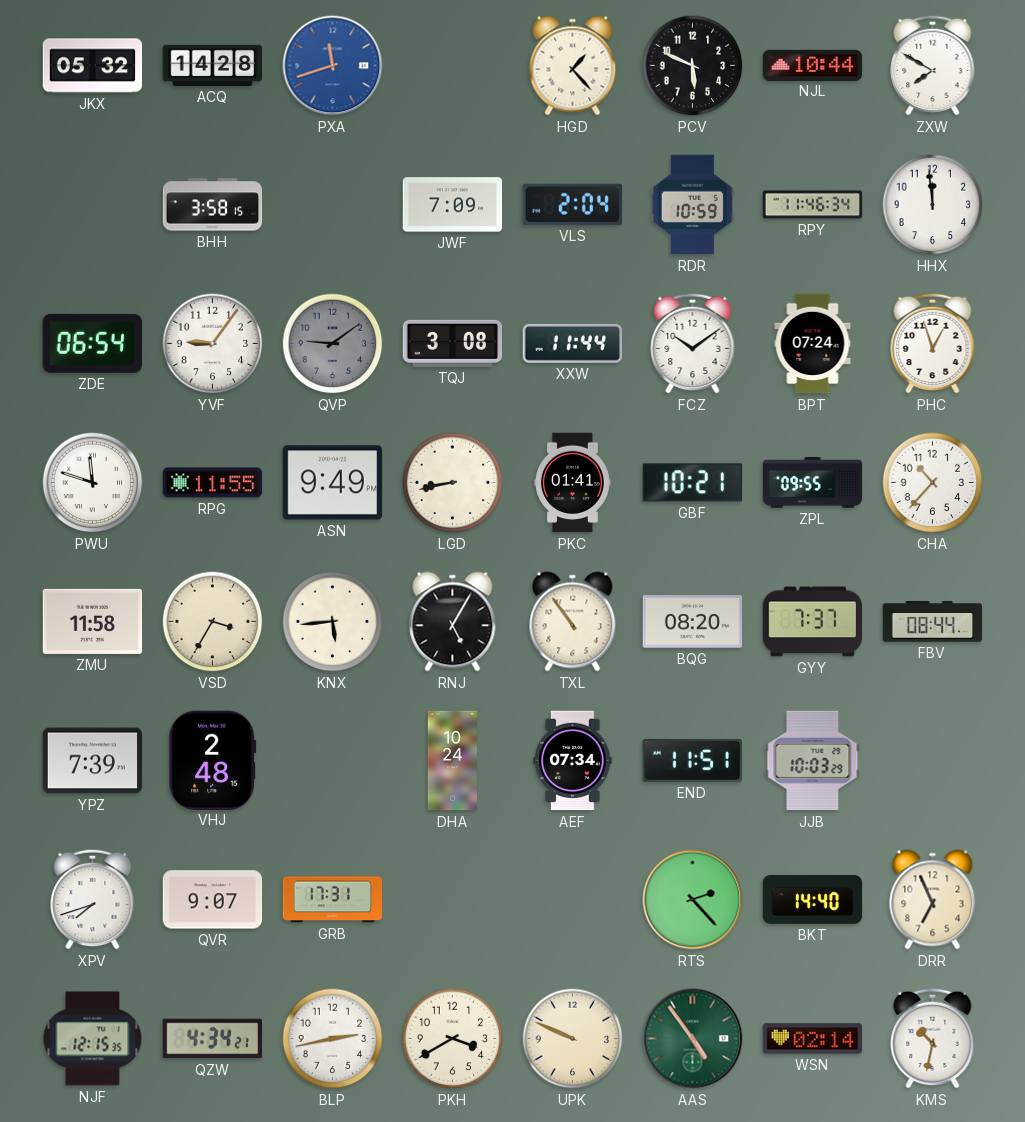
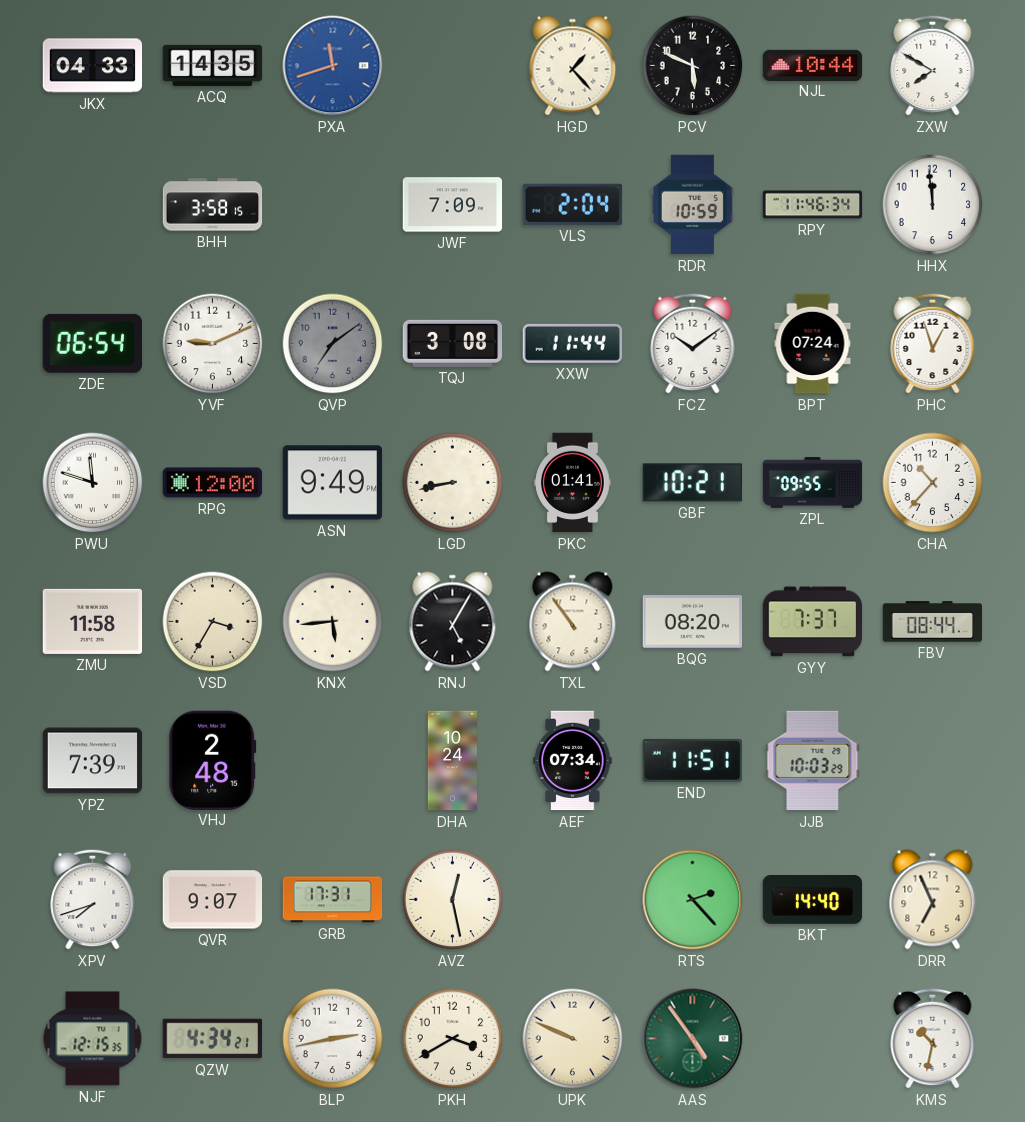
JKX: 05:32 -> 04:33
ACQ: 14:28 -> 14:35
YVF: 9:06 -> 9:11
QVP: 9:09 -> 7:09
RPG: 11:55 -> 12:00
AVZ: none -> 12:28
WSN: 02:14 -> none
